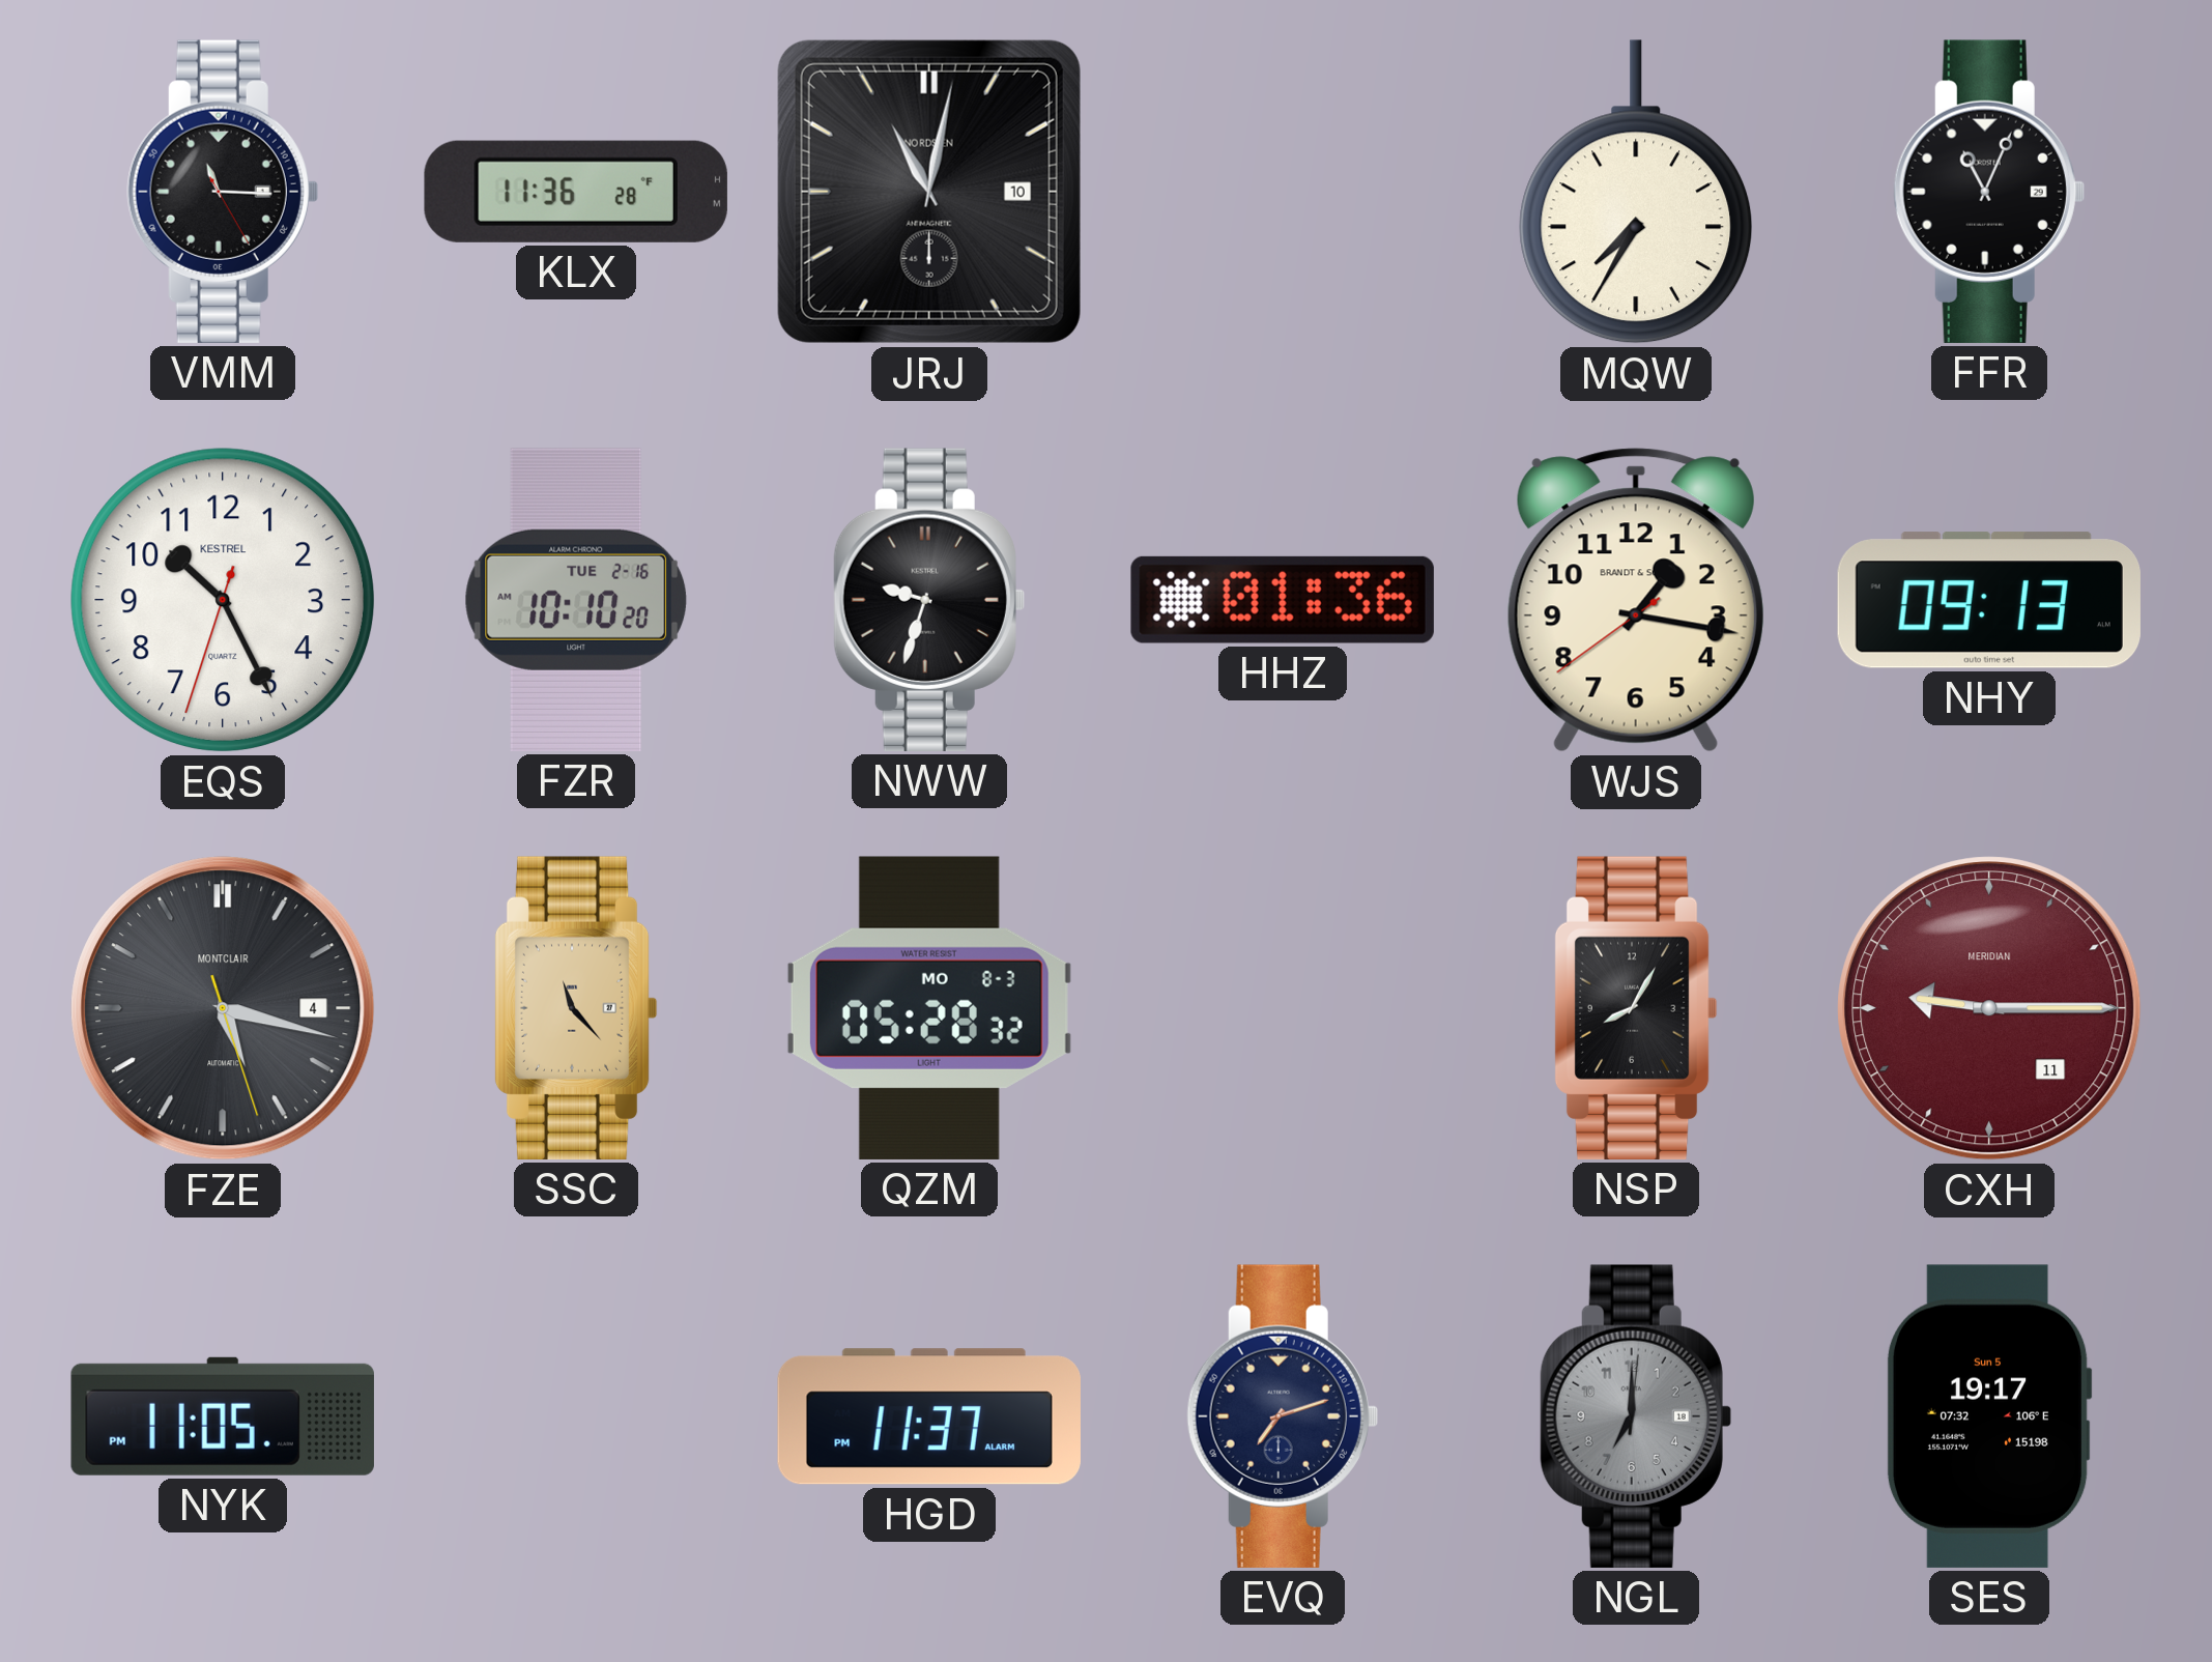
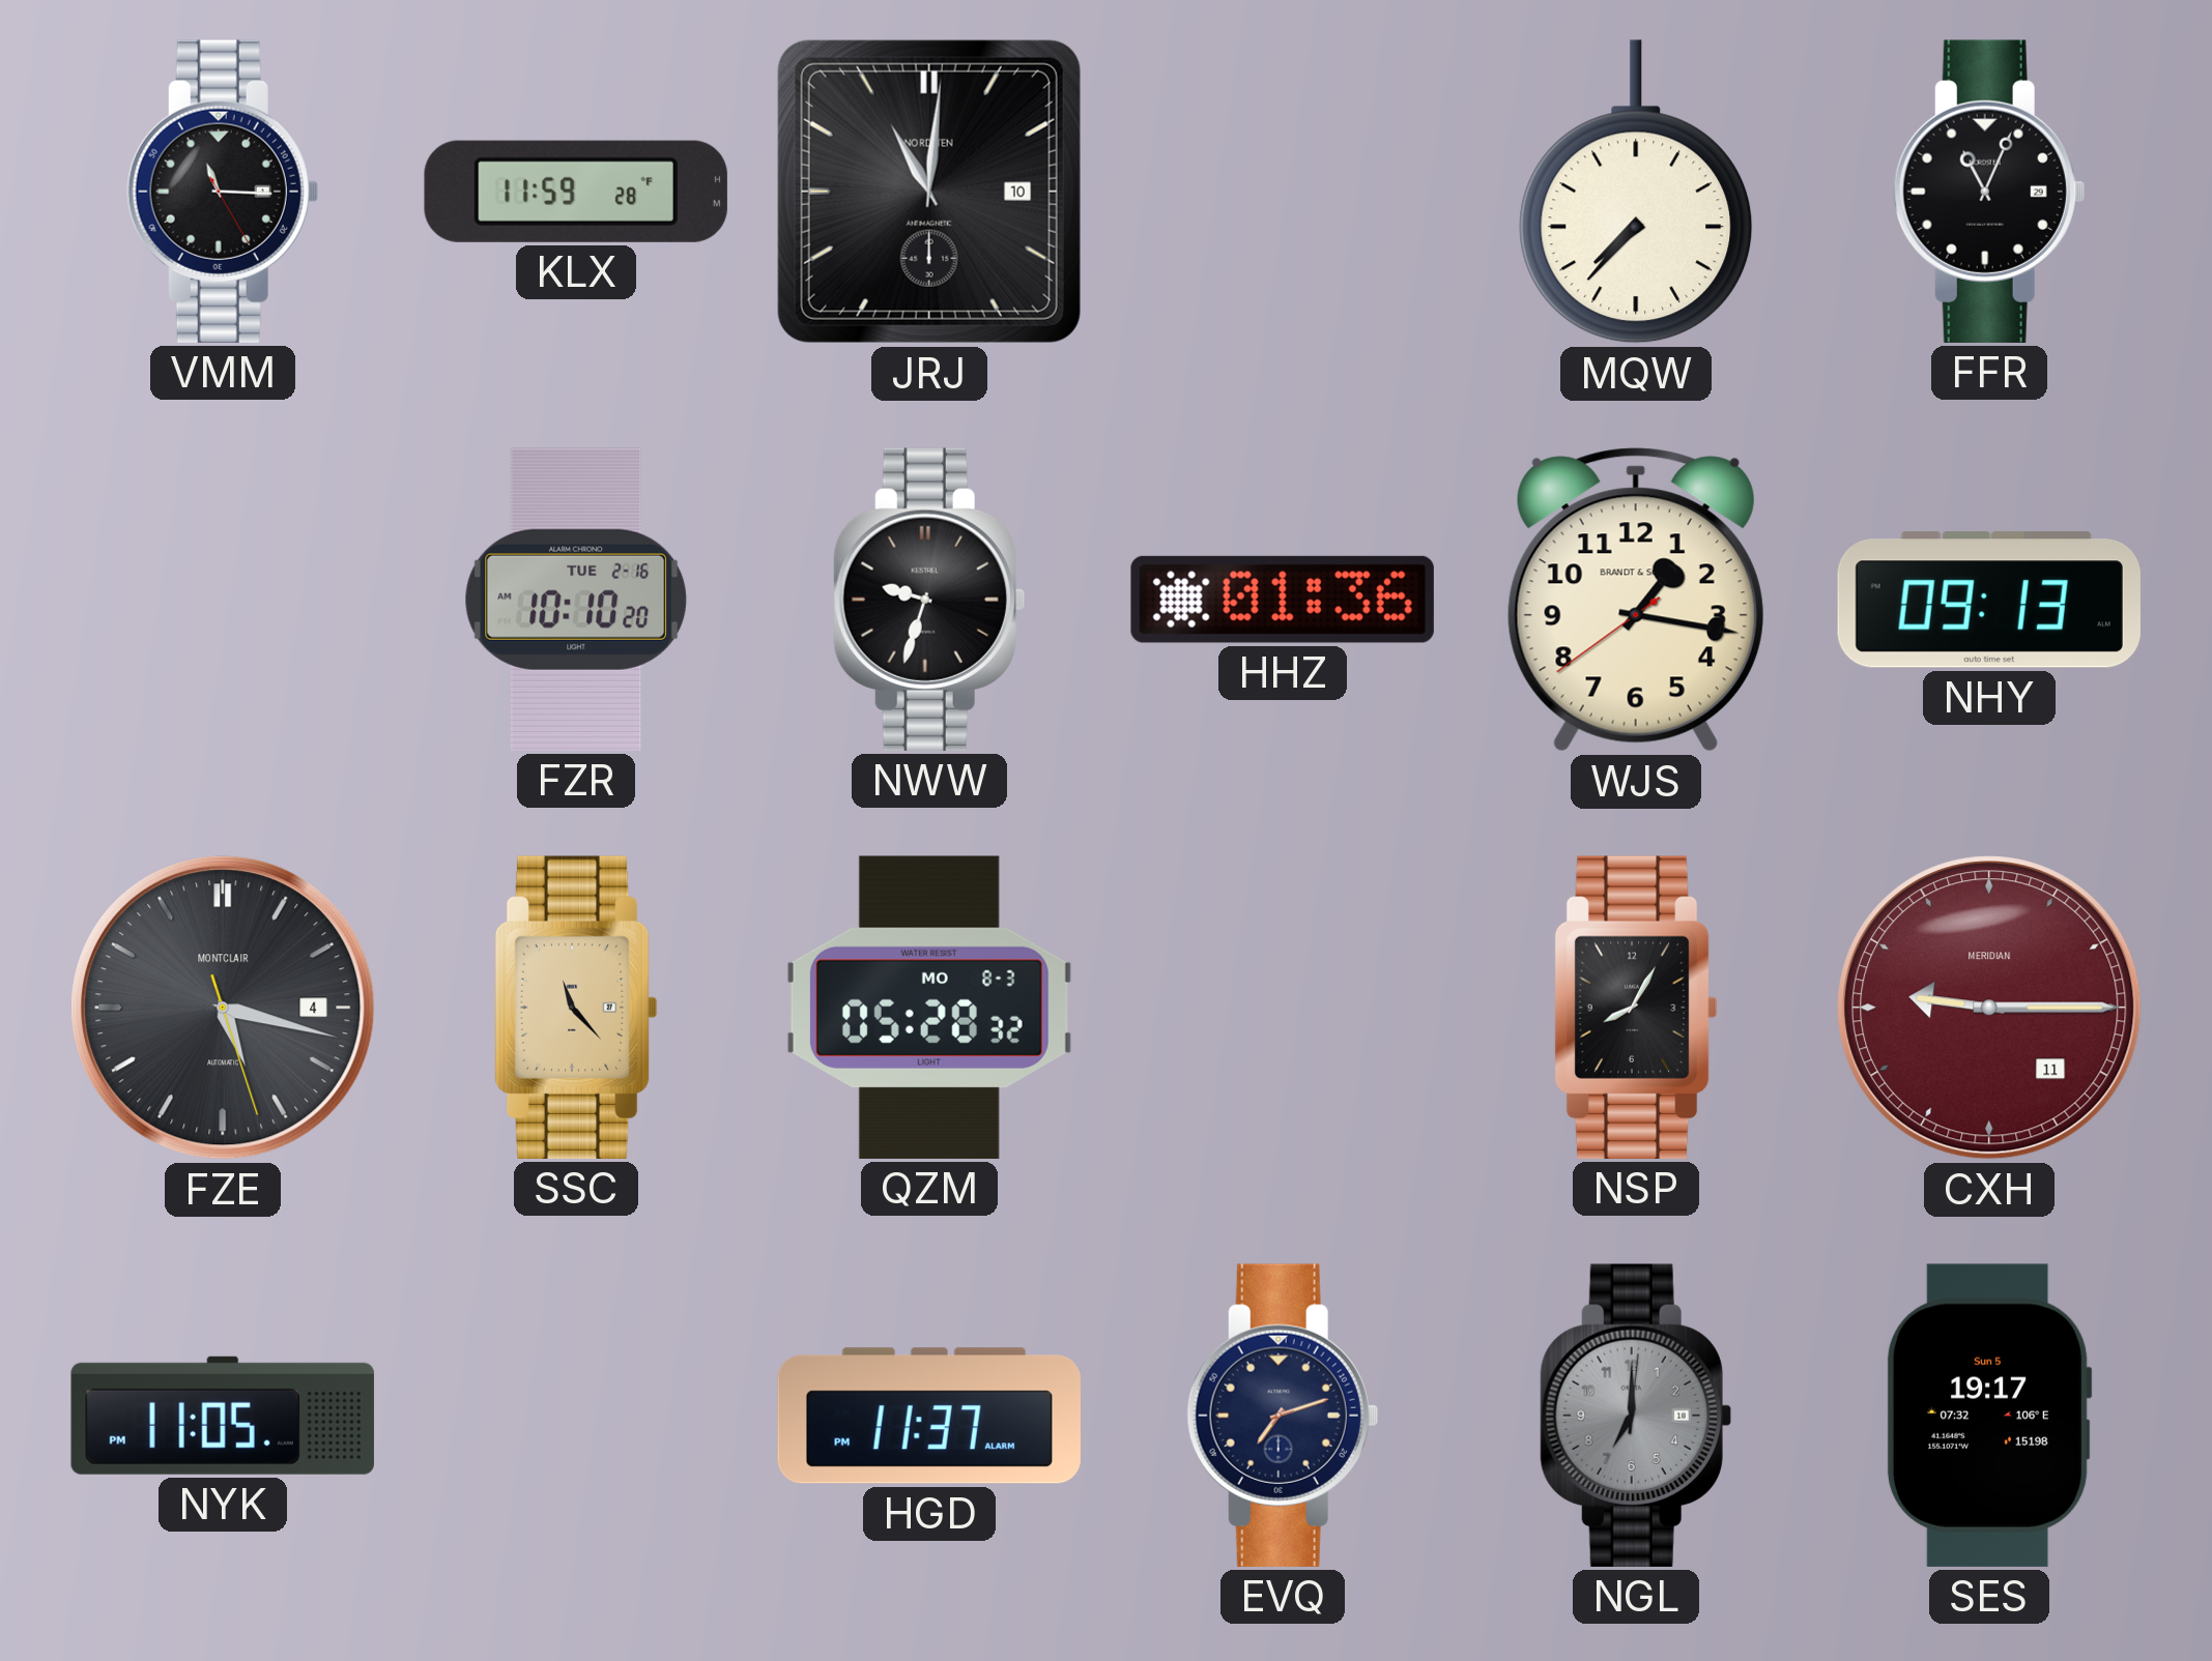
KLX: 11:36 -> 11:59
JRJ: 11:02 -> 11:01
MQW: 7:35 -> 7:37
EQS: 10:25 -> none
